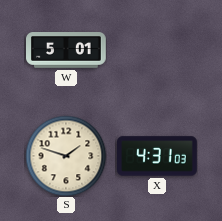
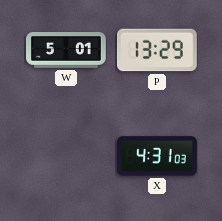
P: none -> 13:29
S: 1:48 -> none
